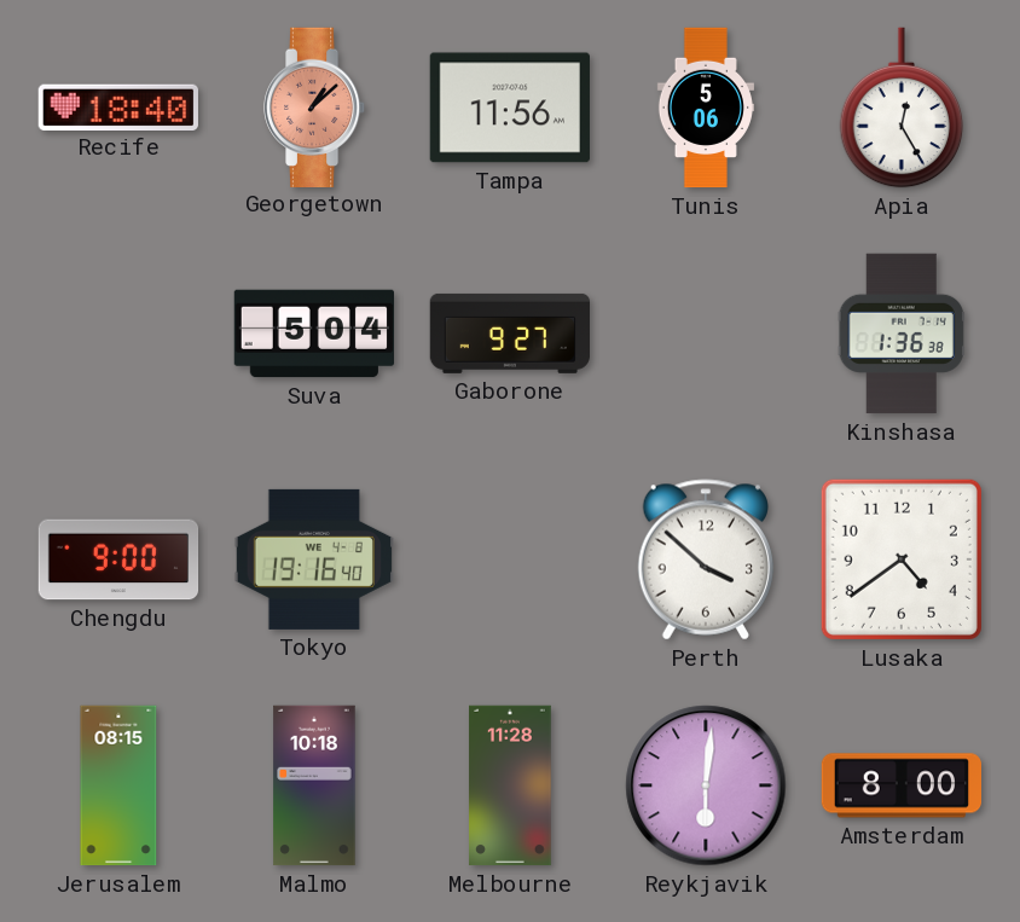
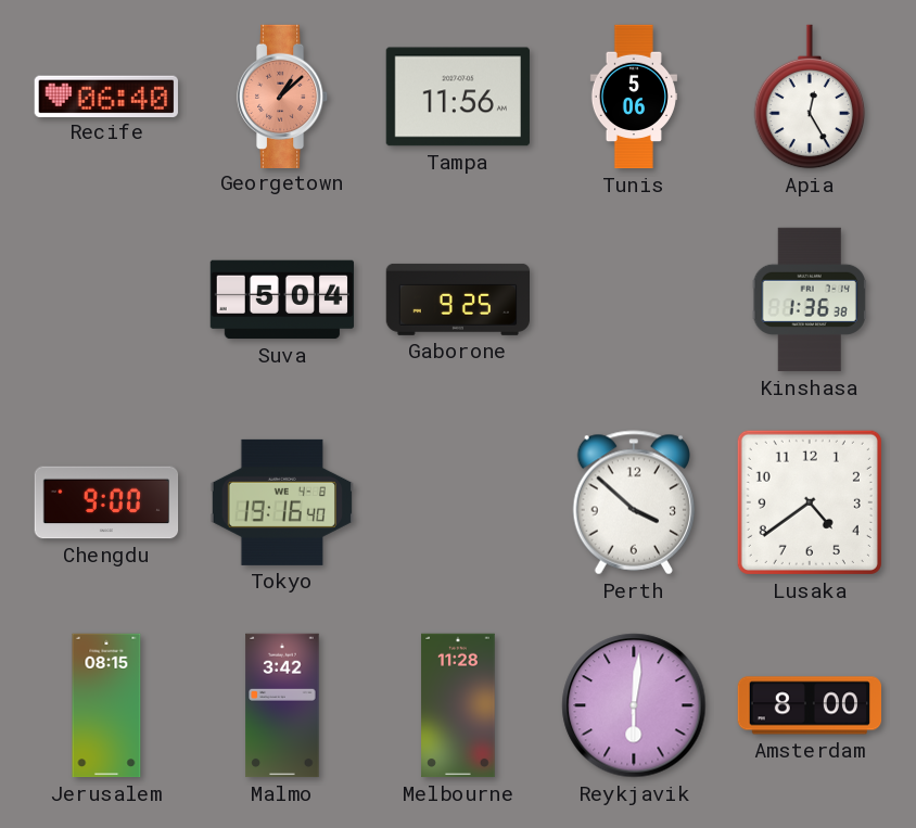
Recife: 18:40 -> 06:40
Gaborone: 9:27 -> 9:25
Malmo: 10:18 -> 3:42
